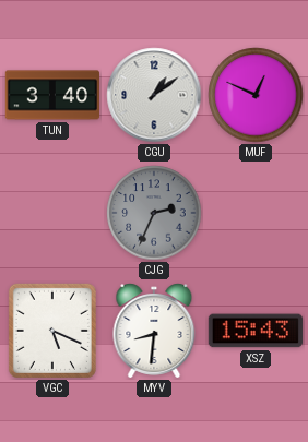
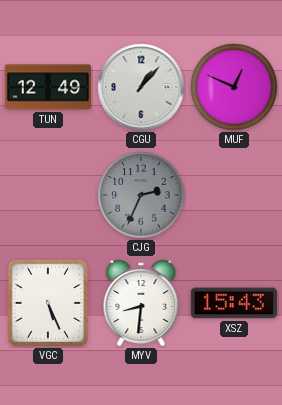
TUN: 3:40 -> 12:49
CGU: 1:09 -> 1:07
VGC: 5:19 -> 5:26
